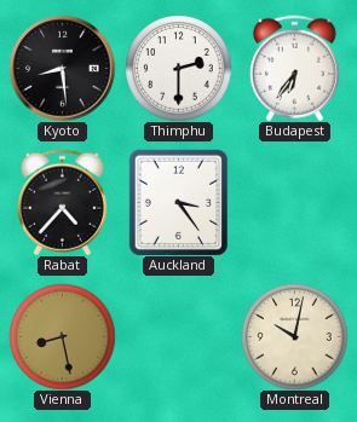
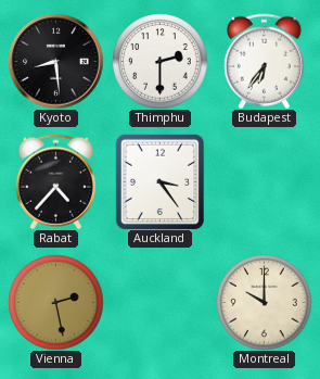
Vienna: 8:28 -> 2:28
Montreal: 10:02 -> 10:00
